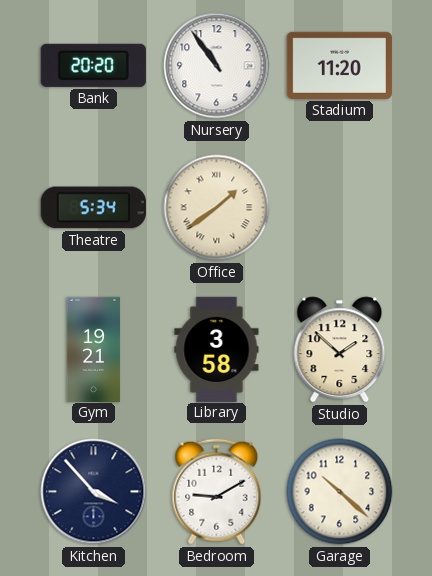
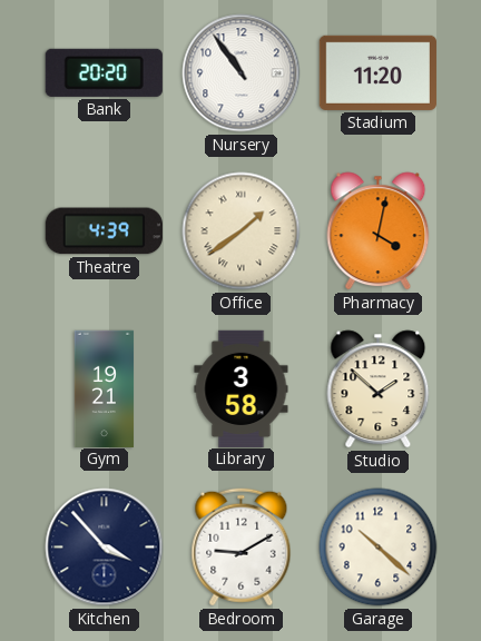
Theatre: 5:34 -> 4:39
Pharmacy: none -> 4:02
